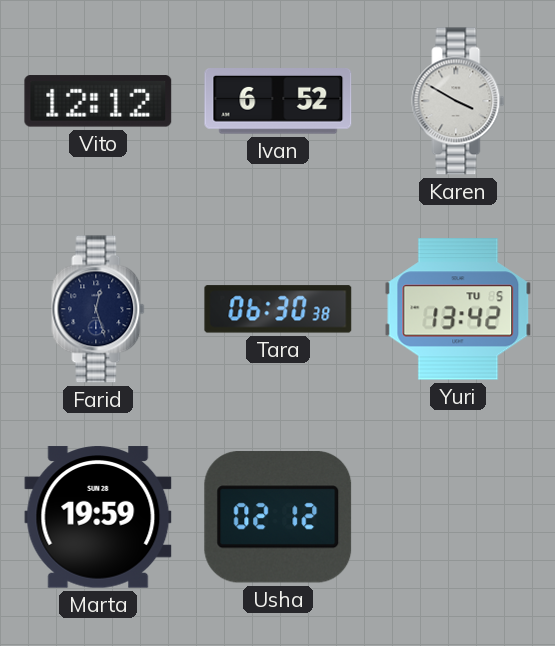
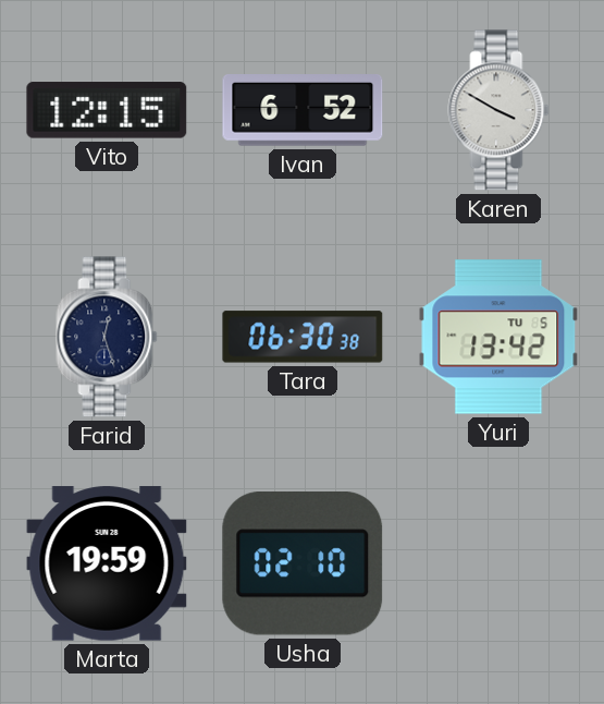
Vito: 12:12 -> 12:15
Usha: 02:12 -> 02:10
